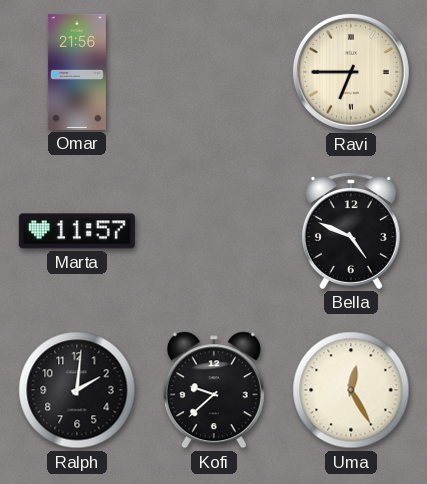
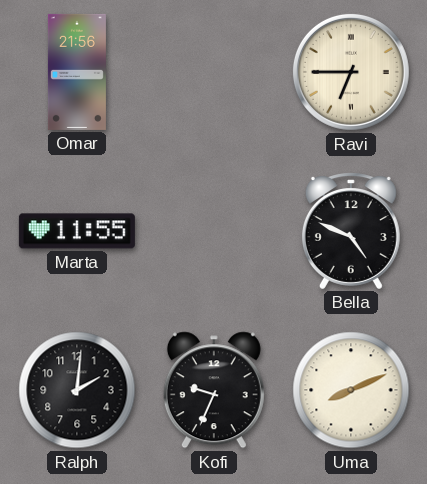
Marta: 11:57 -> 11:55
Kofi: 9:38 -> 9:34
Uma: 12:25 -> 8:11
